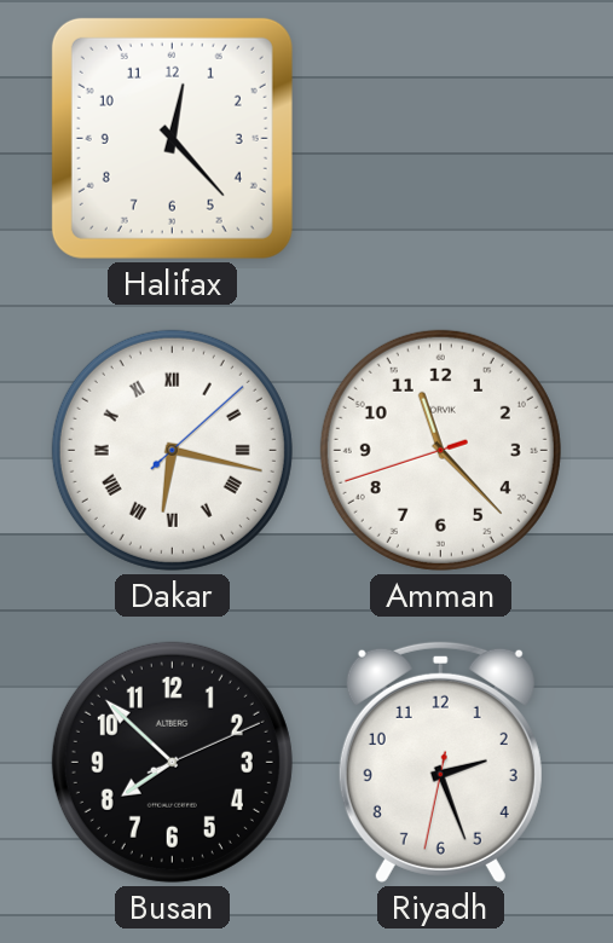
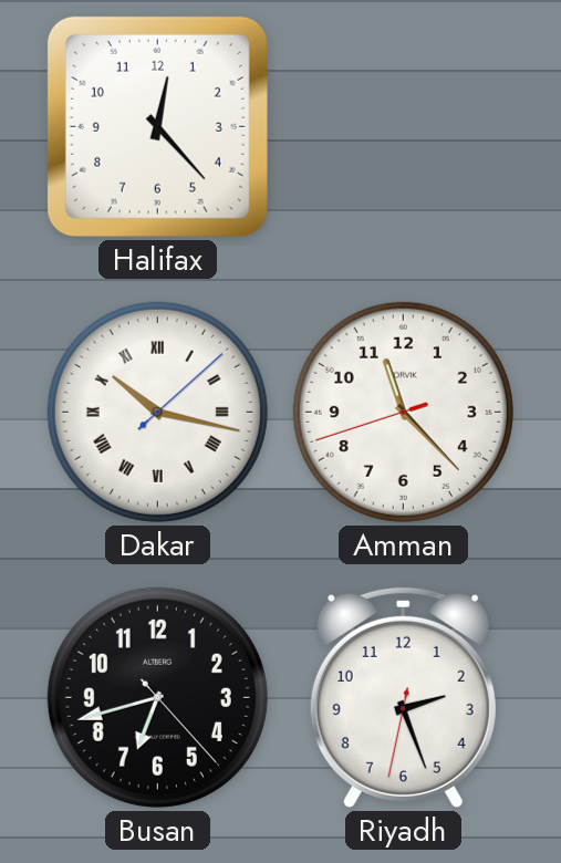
Dakar: 6:17 -> 10:17
Busan: 7:52 -> 6:42
